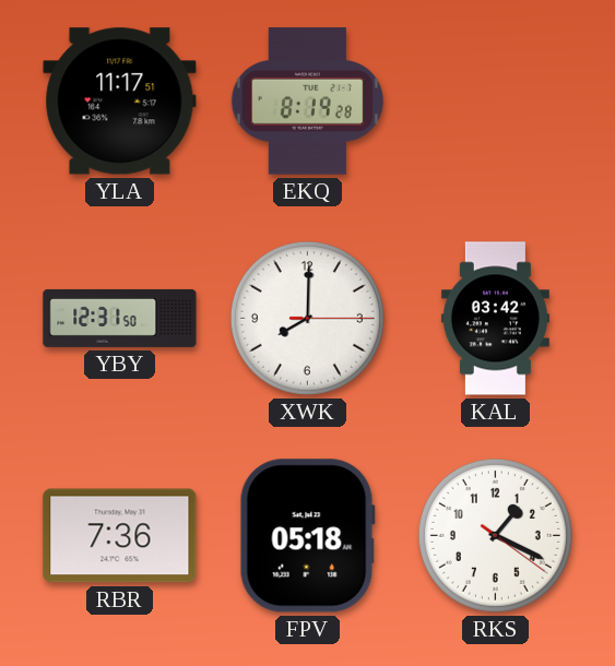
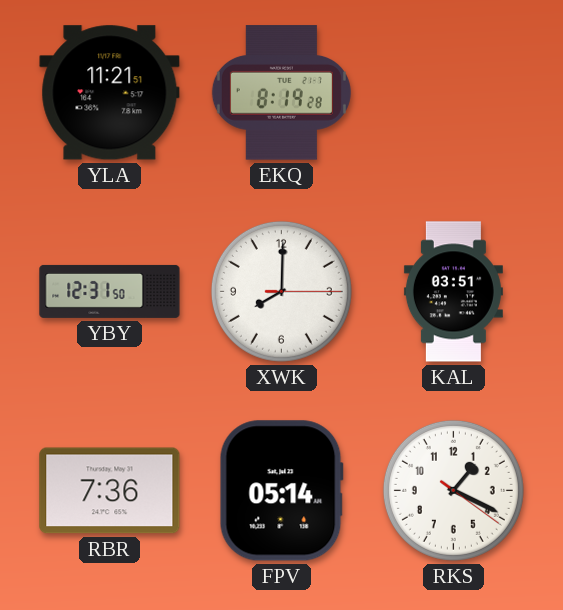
YLA: 11:17 -> 11:21
KAL: 03:42 -> 03:51
FPV: 05:18 -> 05:14
